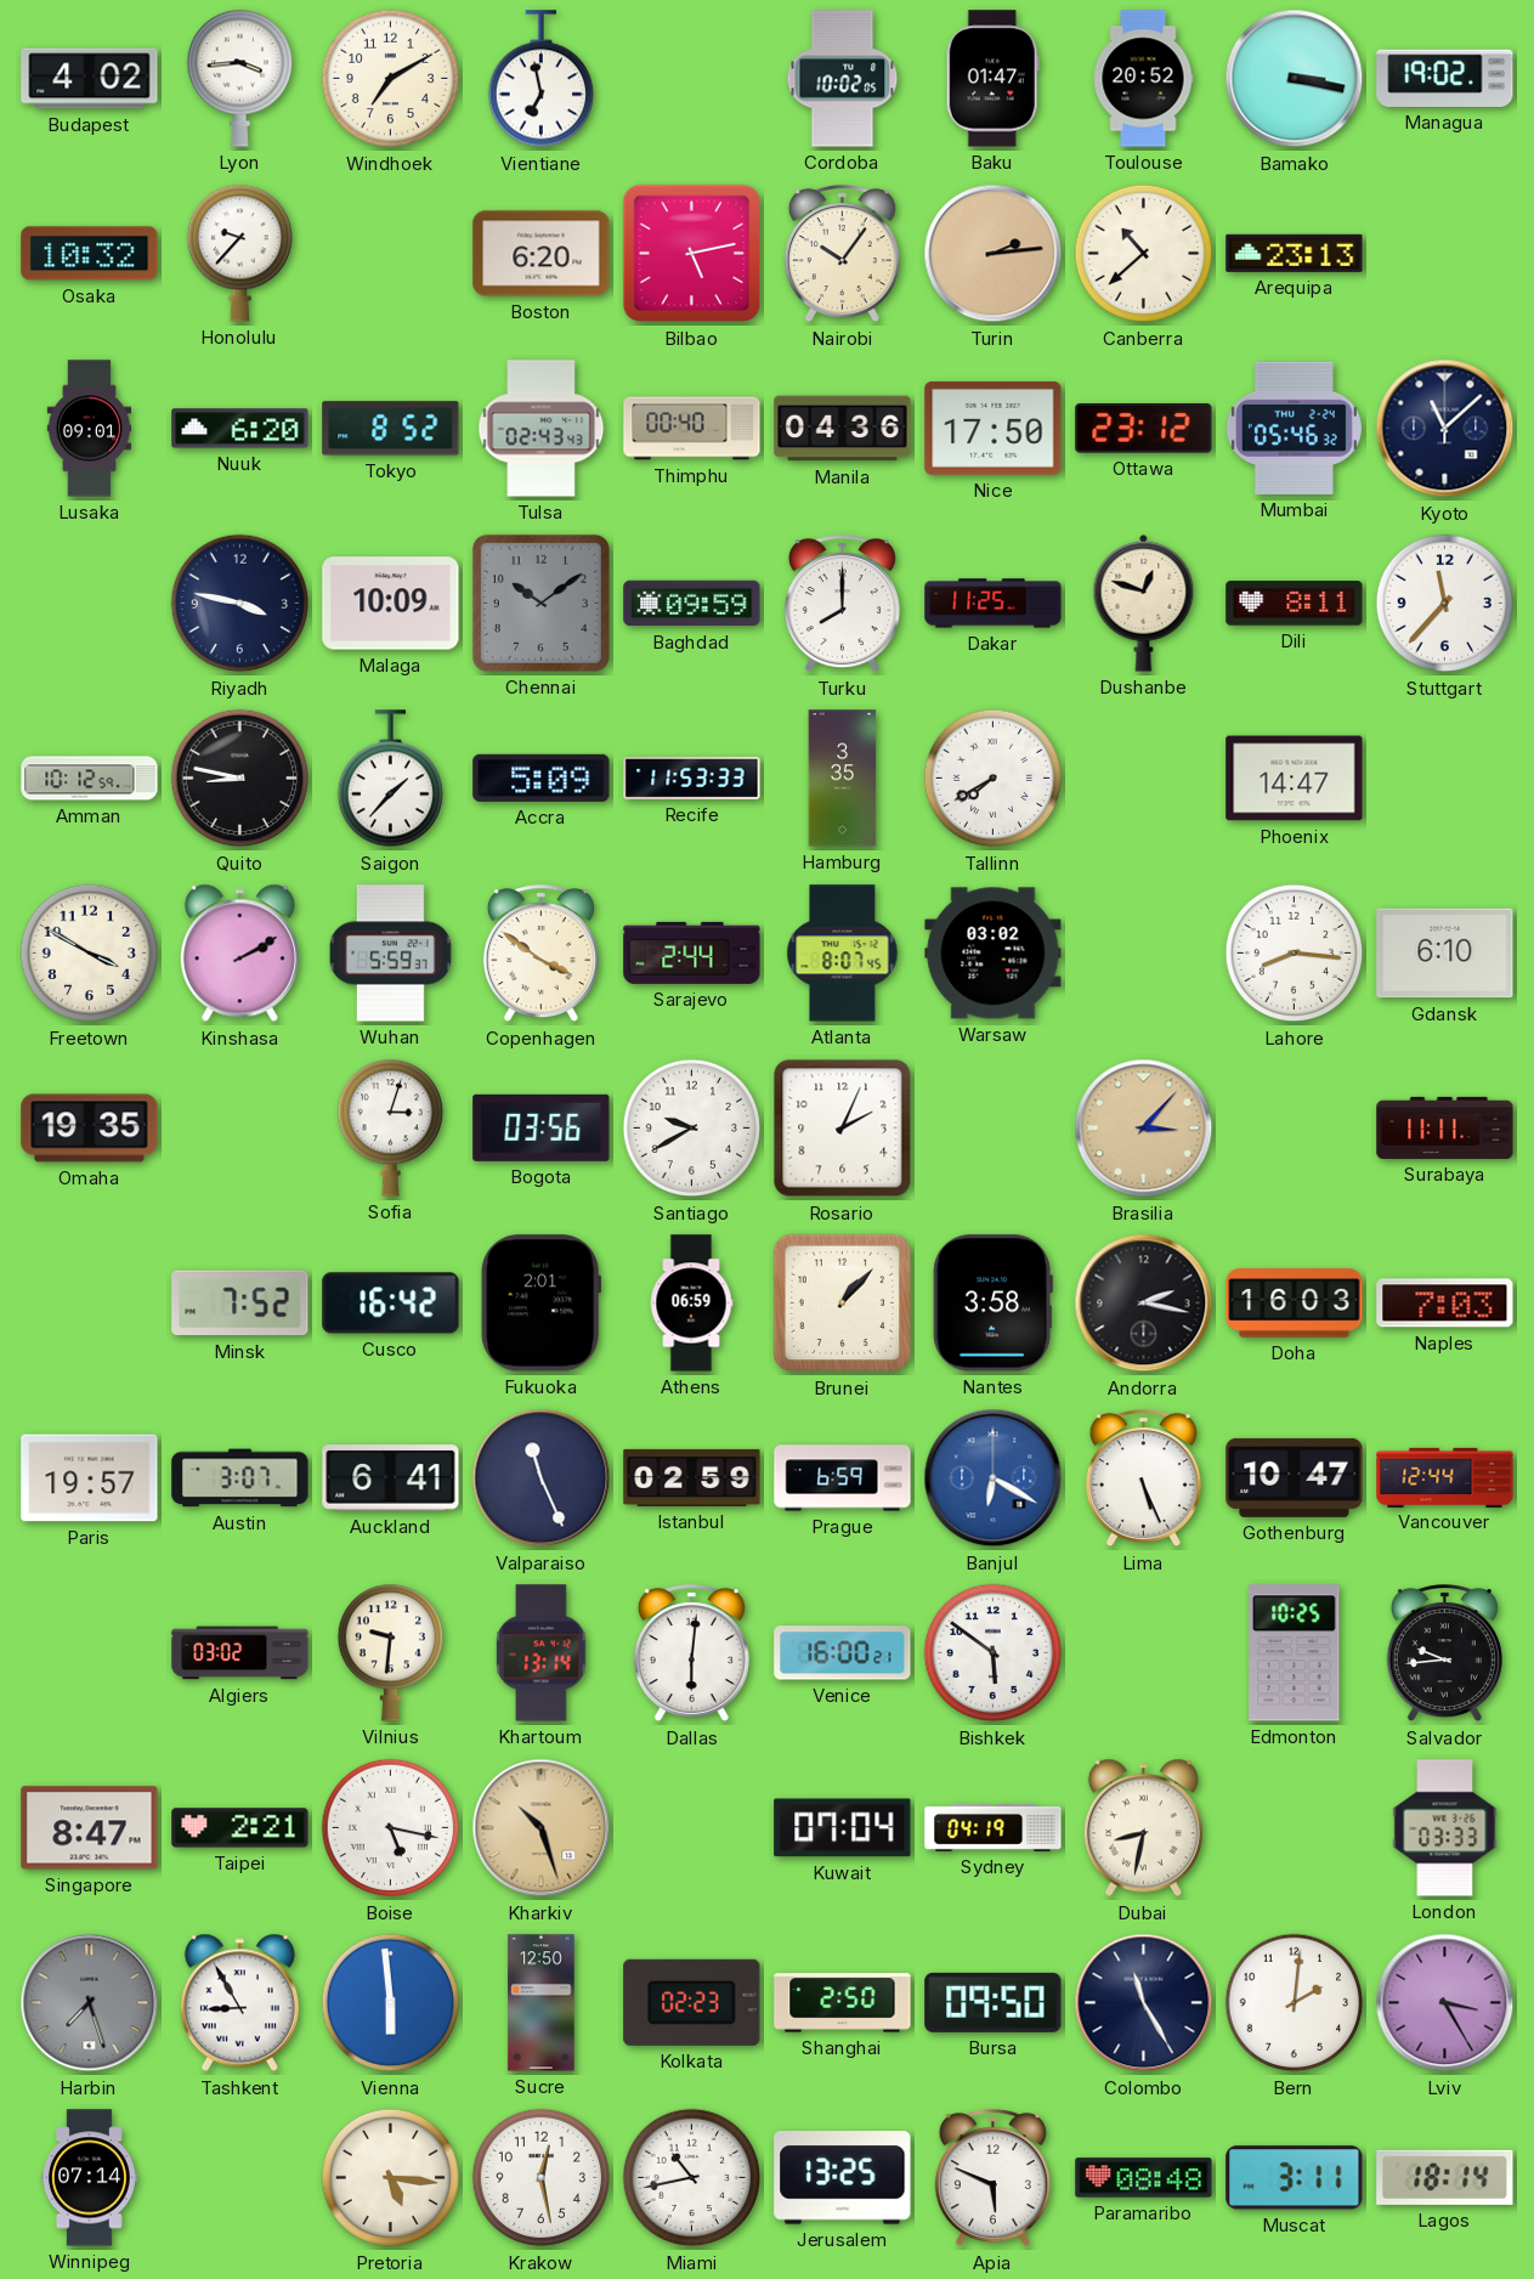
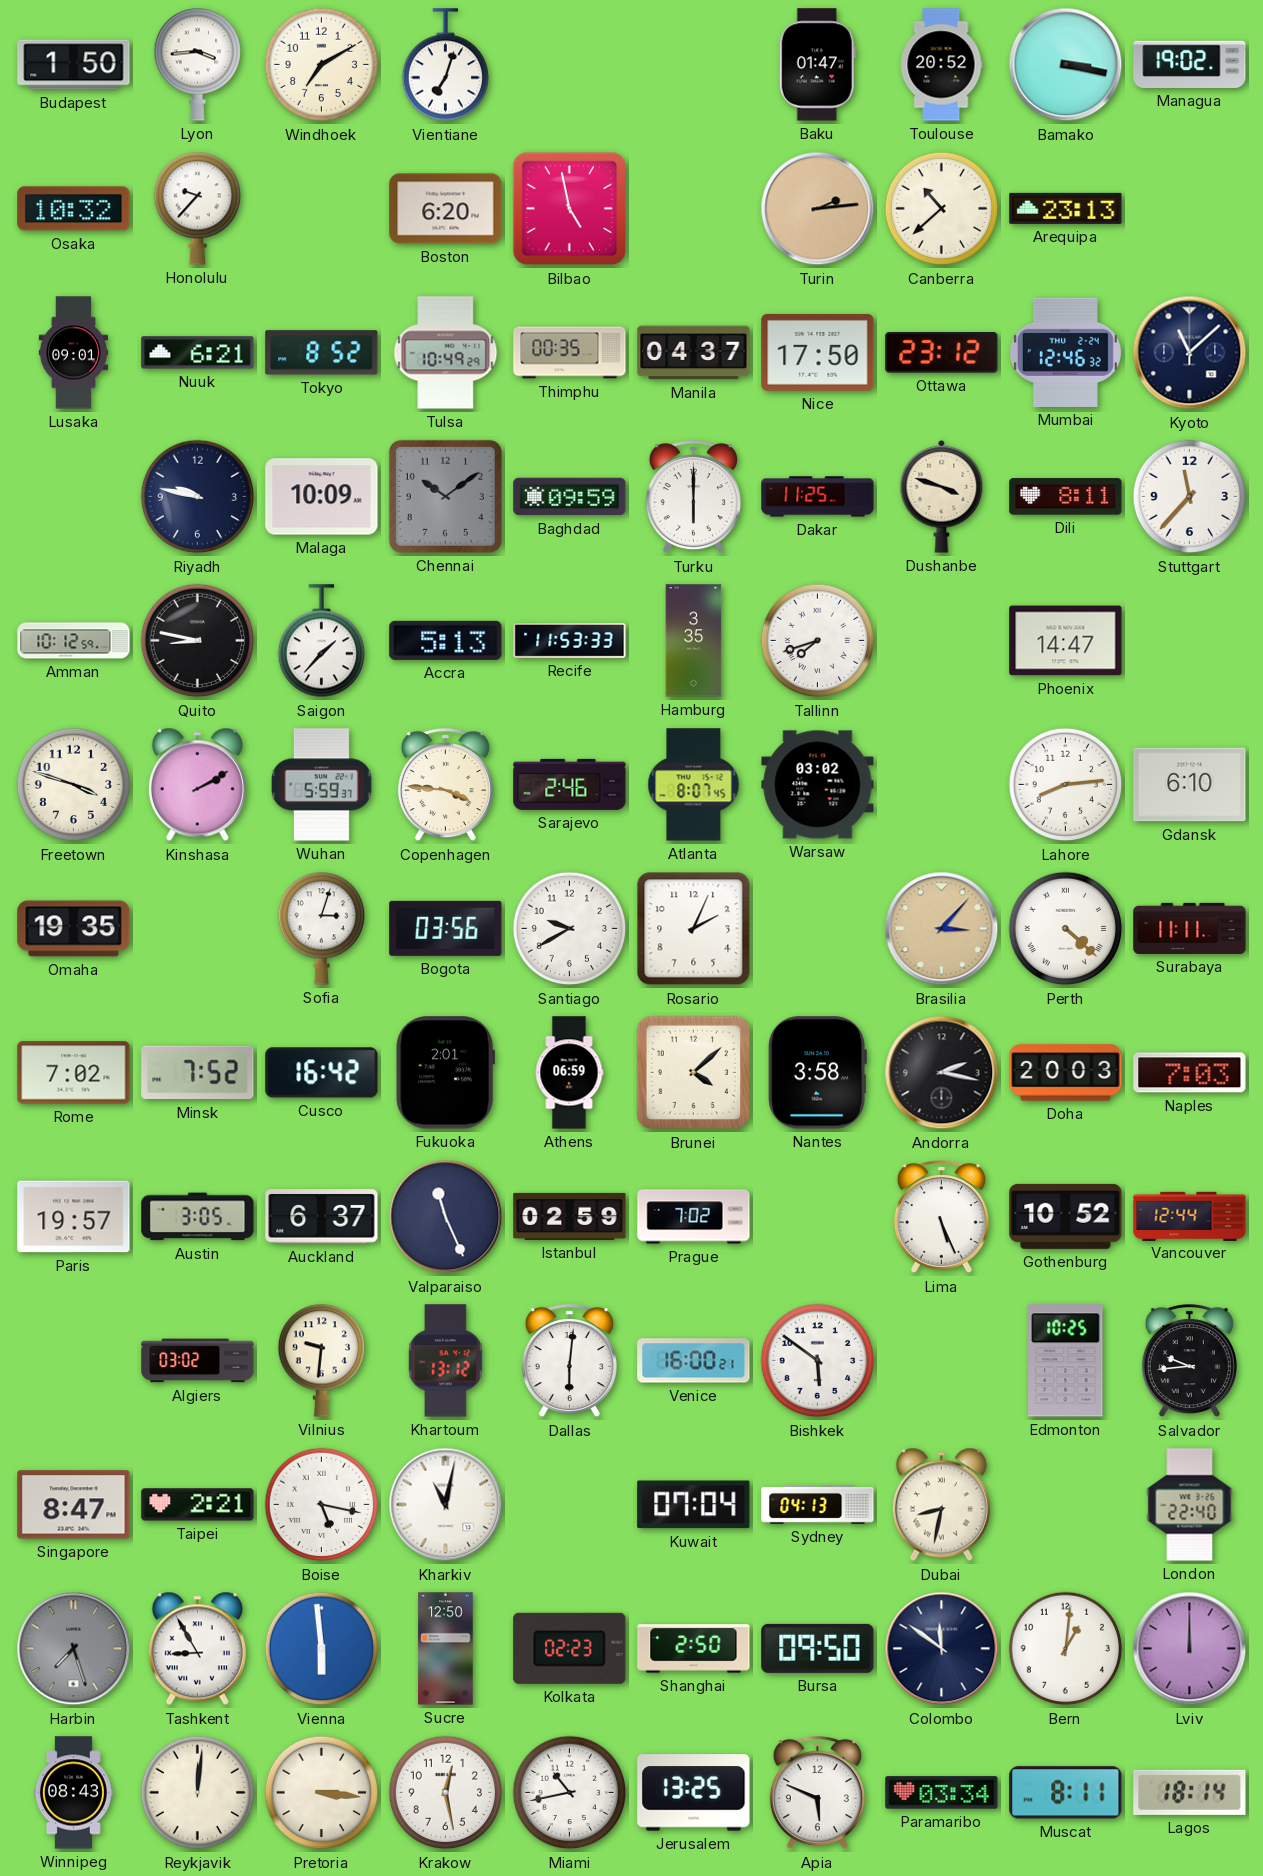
Budapest: 4:02 -> 1:50
Vientiane: 6:58 -> 7:03
Cordoba: 10:02 -> none
Bilbao: 5:13 -> 4:58
Nairobi: 10:06 -> none
Nuuk: 6:20 -> 6:21
Tulsa: 02:43 -> 10:49
Thimphu: 00:40 -> 00:35
Manila: 04:36 -> 04:37
Mumbai: 05:46 -> 12:46
Riyadh: 3:47 -> 9:47
Turku: 8:00 -> 6:00
Dushanbe: 12:48 -> 3:48
Accra: 5:09 -> 5:13
Tallinn: 7:40 -> 7:42
Freetown: 3:50 -> 3:48
Copenhagen: 3:51 -> 3:46
Sarajevo: 2:44 -> 2:46
Lahore: 8:16 -> 8:14
Perth: none -> 4:22
Rome: none -> 7:02
Brunei: 1:07 -> 4:08
Doha: 16:03 -> 20:03
Austin: 3:07 -> 3:05
Auckland: 6:41 -> 6:37
Prague: 6:59 -> 7:02
Banjul: 6:20 -> none
Gothenburg: 10:47 -> 10:52
Khartoum: 13:14 -> 13:12
Kharkiv: 10:27 -> 11:02
Kharkiv dial: champagne -> white
Sydney: 04:19 -> 04:13
London: 03:33 -> 22:40
Colombo: 11:25 -> 11:51
Bern: 2:01 -> 1:01
Lviv: 3:25 -> 12:00
Winnipeg: 07:14 -> 08:43
Reykjavik: none -> 12:01
Pretoria: 5:16 -> 3:16
Paramaribo: 08:48 -> 03:34
Muscat: 3:11 -> 8:11
